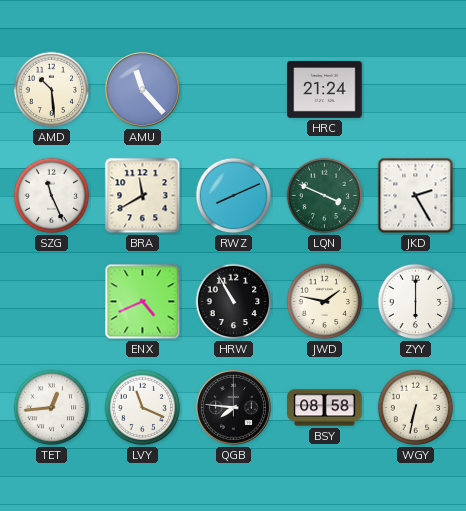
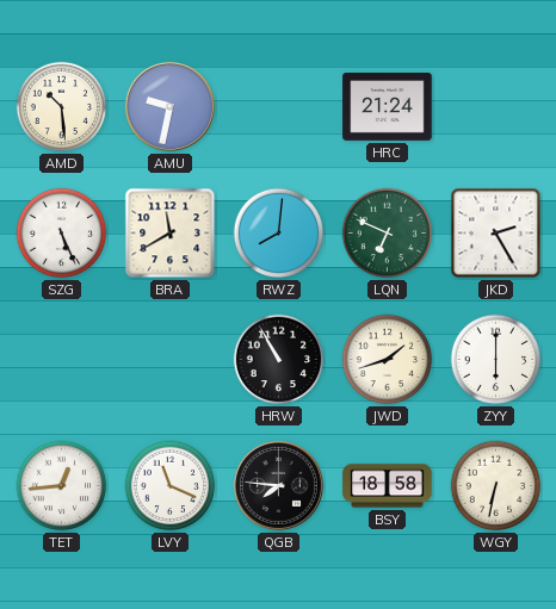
AMU: 11:23 -> 9:32
SZG: 11:26 -> 5:26
RWZ: 8:11 -> 8:01
LQN: 3:49 -> 6:49
ENX: 4:41 -> none
JWD: 1:47 -> 1:42
BSY: 08:58 -> 18:58
